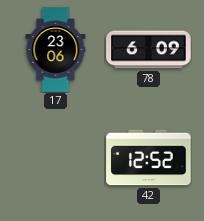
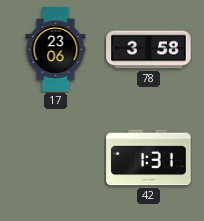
78: 6:09 -> 3:58
42: 12:52 -> 1:31
